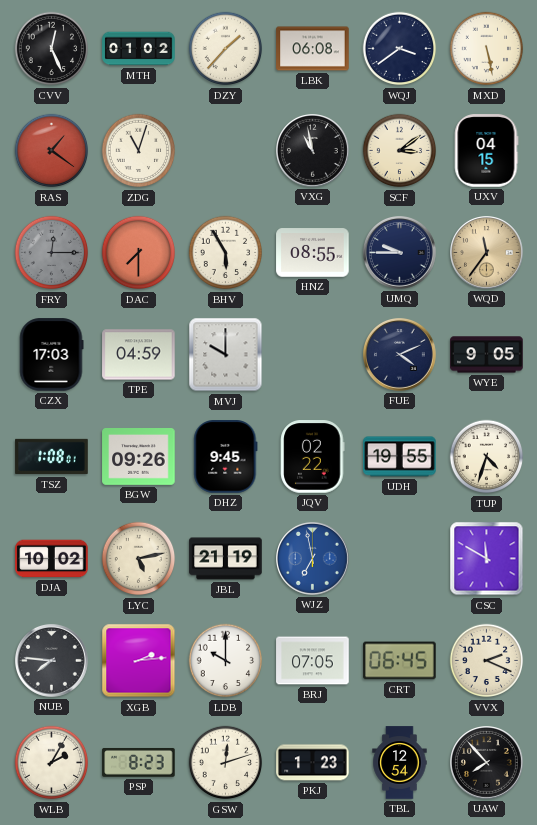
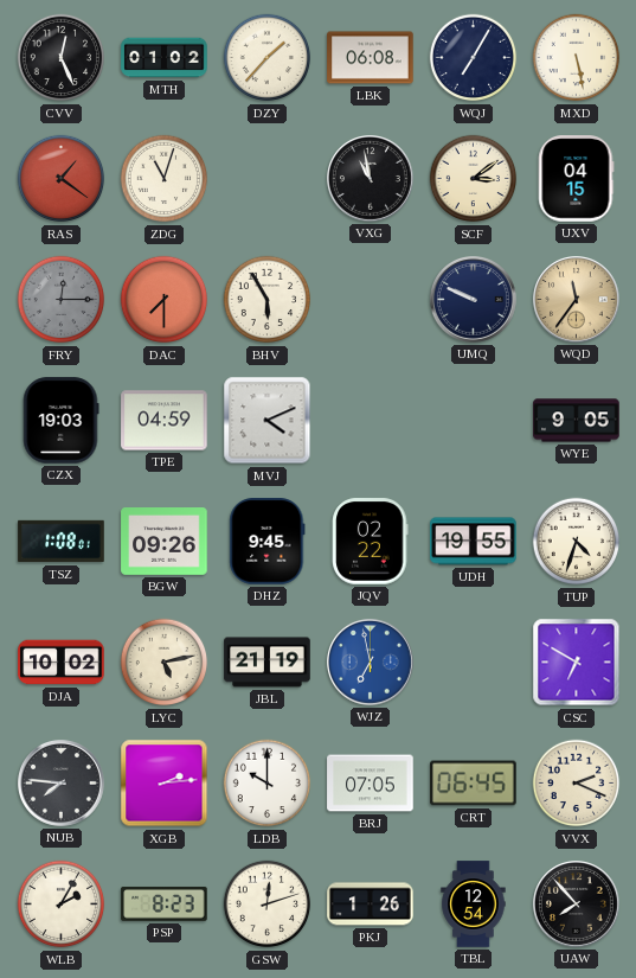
WQJ: 3:39 -> 7:05
HNZ: 08:55 -> none
UMQ: 9:45 -> 9:49
CZX: 17:03 -> 19:03
MVJ: 10:00 -> 4:11
FUE: 4:11 -> none
CSC: 11:50 -> 6:50
PKJ: 1:23 -> 1:26
